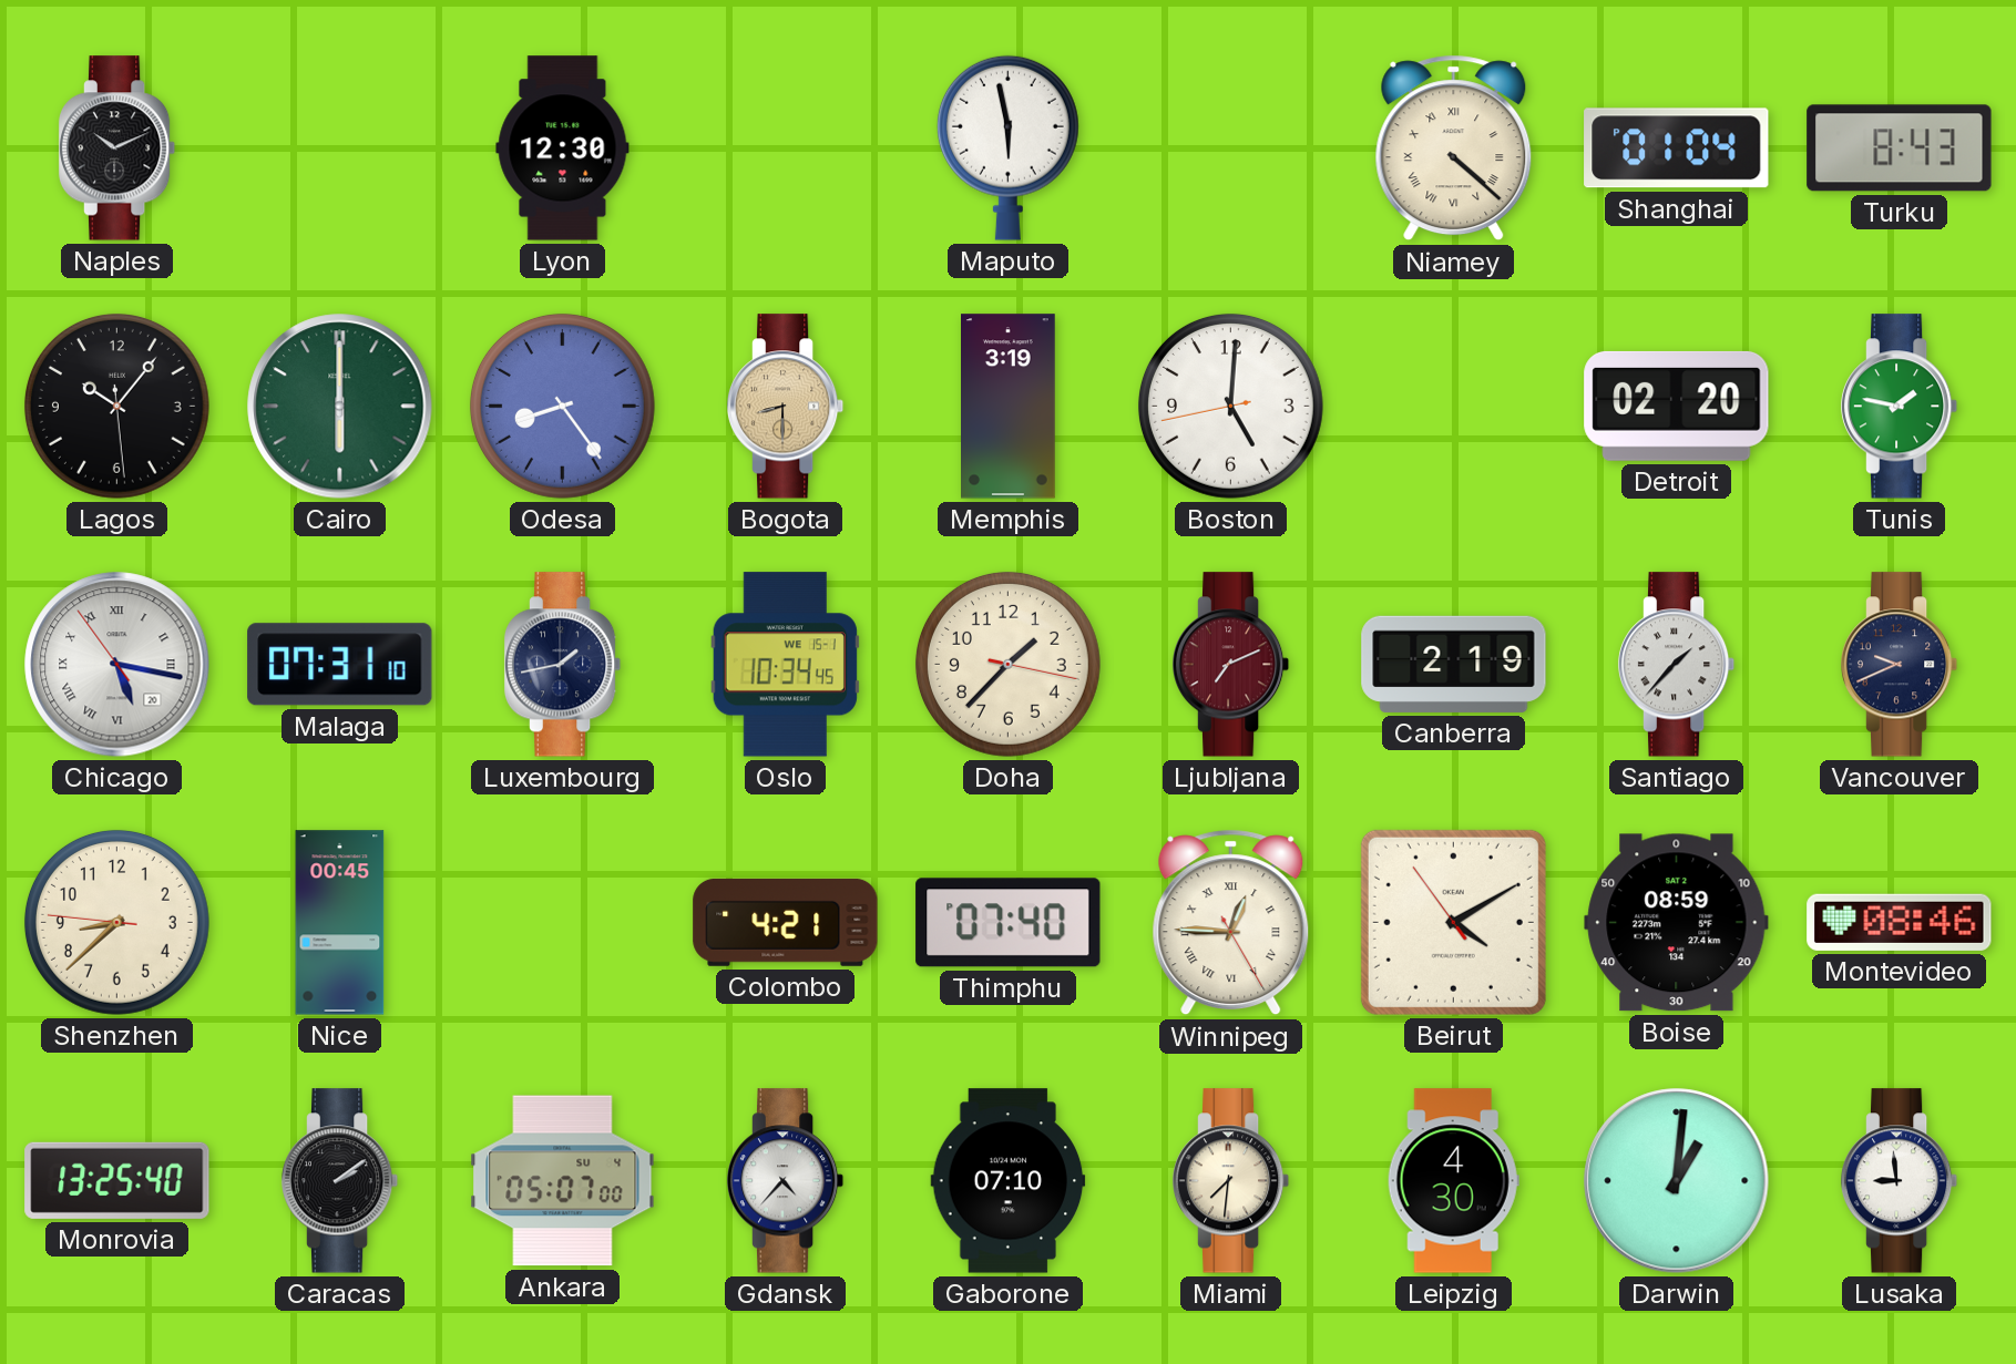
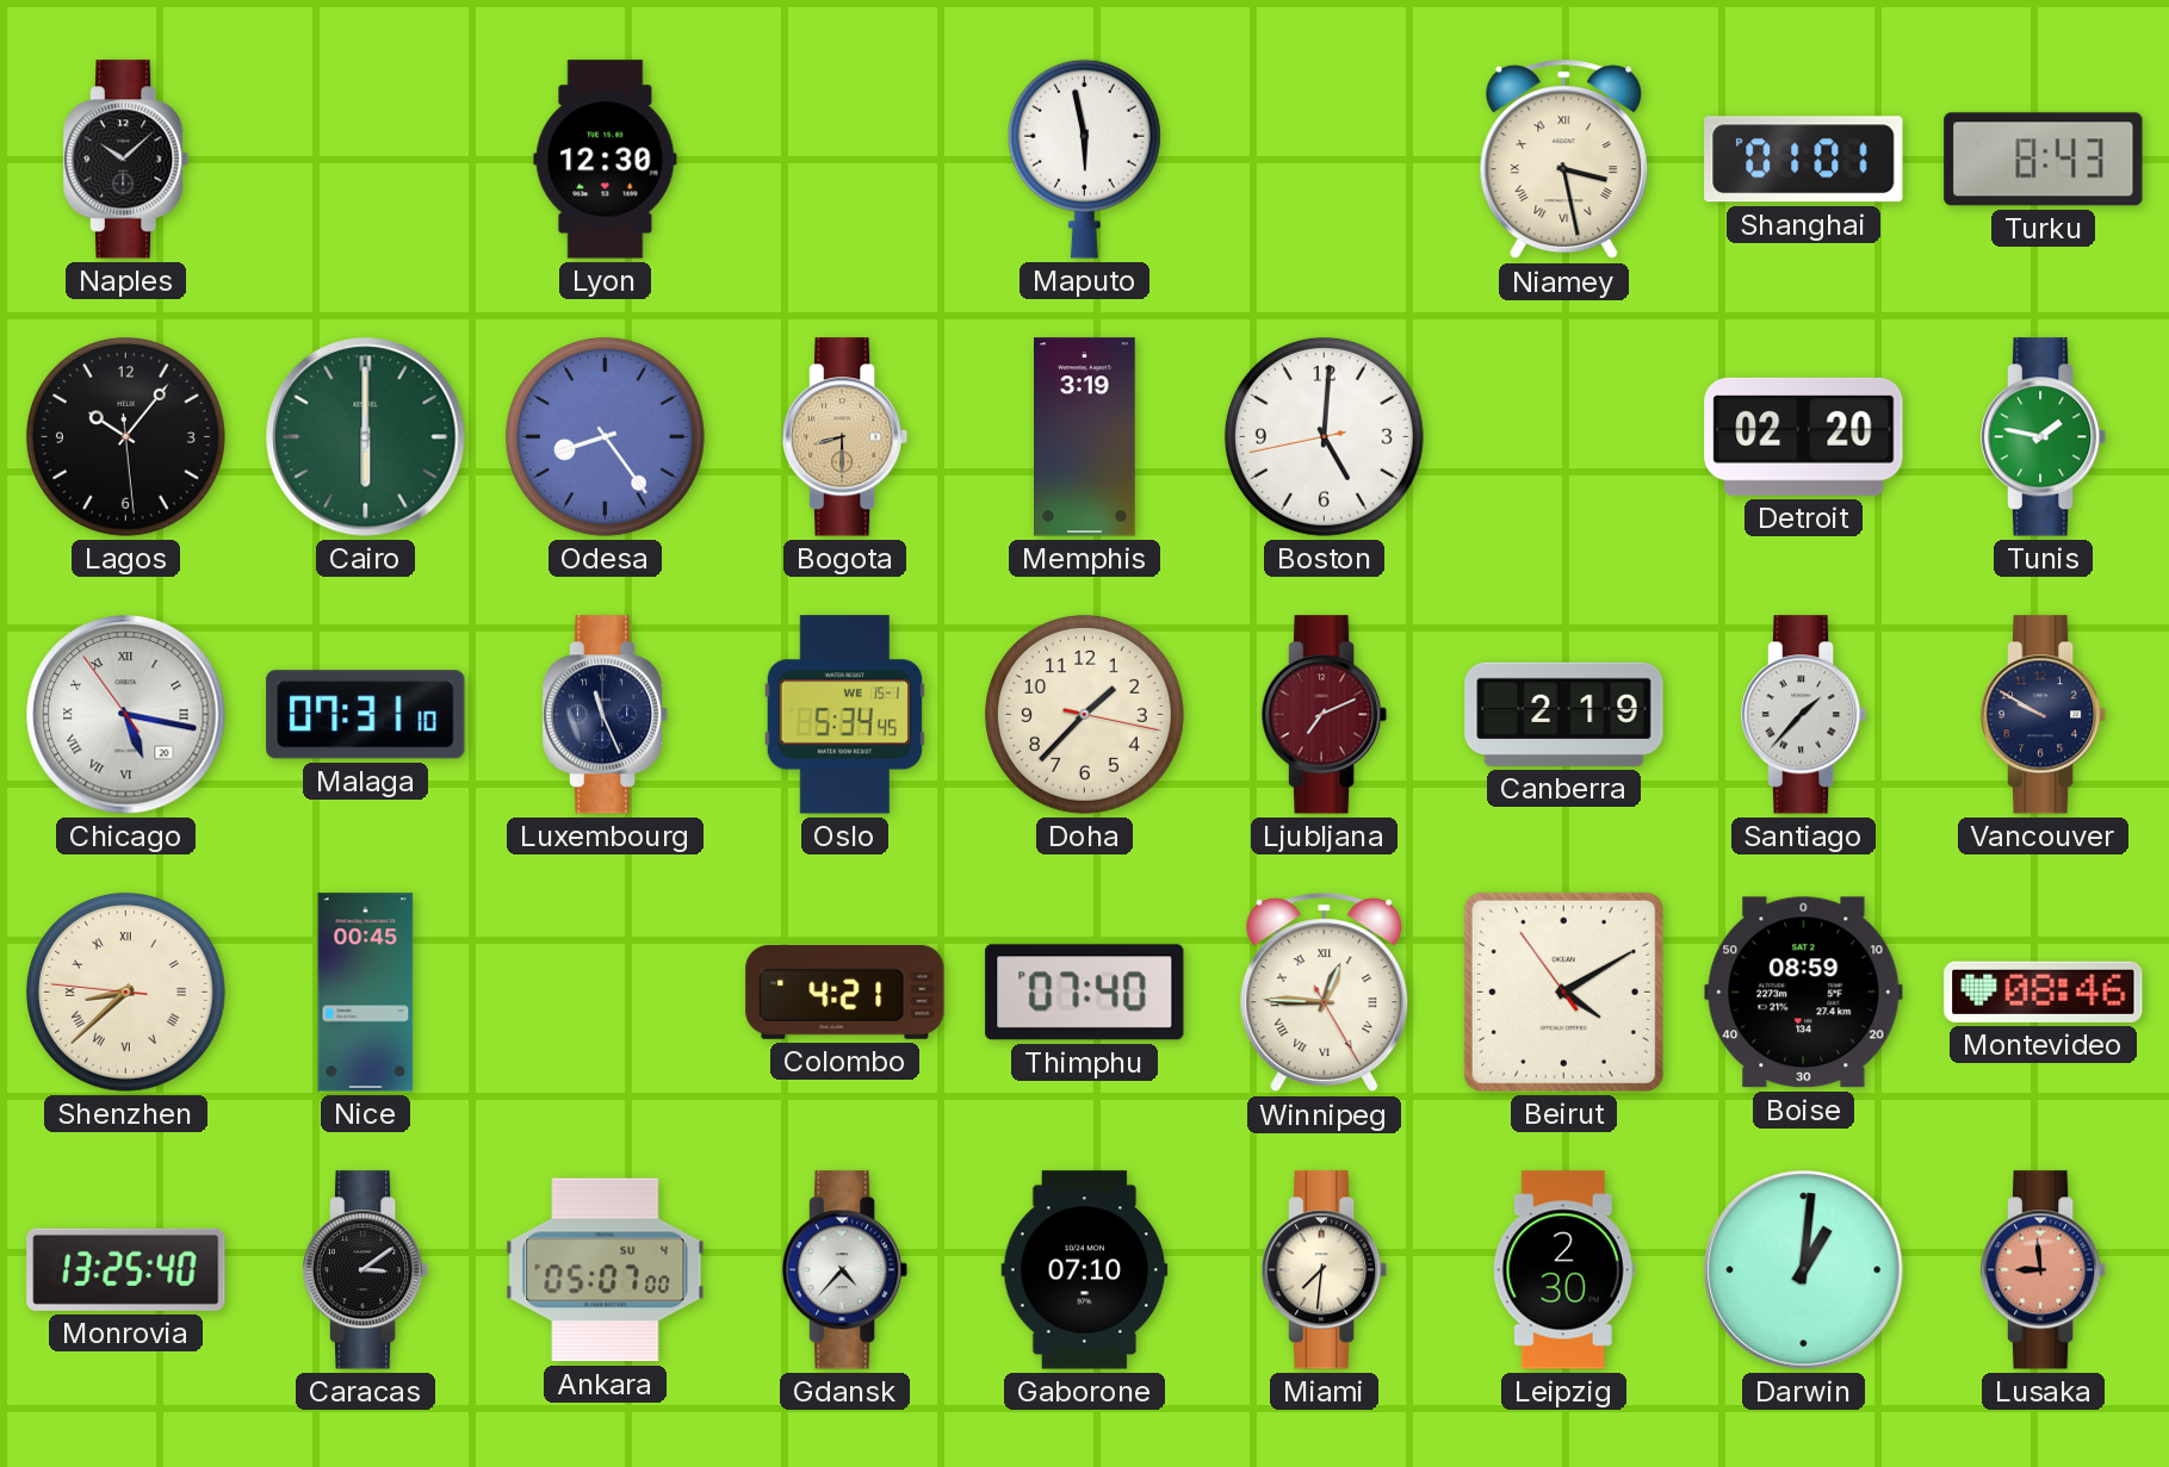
Naples: 10:11 -> 10:08
Niamey: 4:22 -> 3:28
Shanghai: 01:04 -> 01:01
Luxembourg: 1:43 -> 11:26
Oslo: 10:34 -> 5:34
Vancouver: 9:41 -> 9:50
Shenzhen numerals: Arabic -> Roman
Caracas: 2:09 -> 3:09
Leipzig: 4:30 -> 2:30
Lusaka dial: white -> salmon
